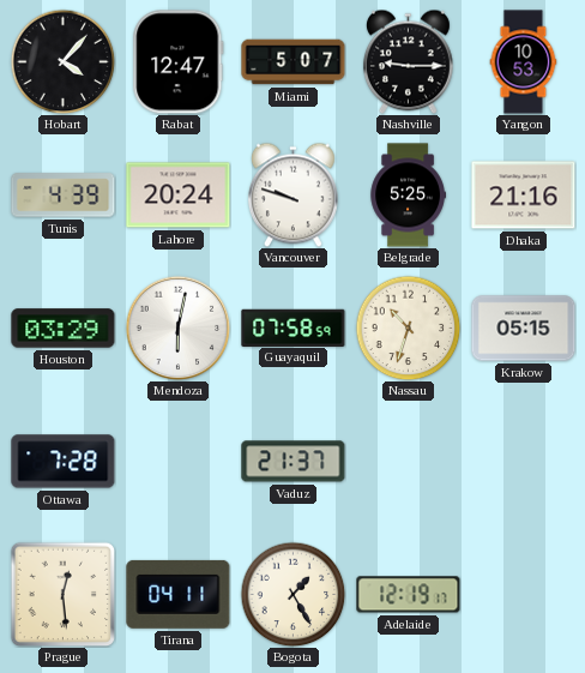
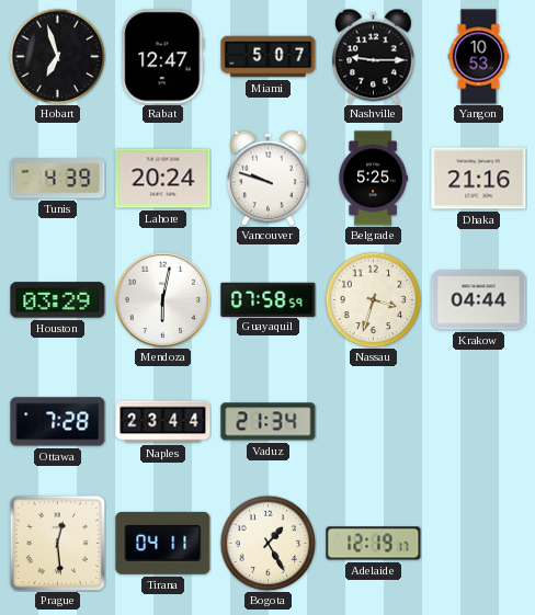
Hobart: 4:07 -> 6:57
Nassau: 10:33 -> 3:33
Krakow: 05:15 -> 04:44
Naples: none -> 23:44
Vaduz: 21:37 -> 21:34
